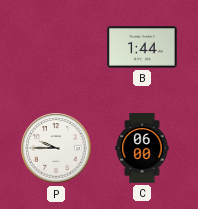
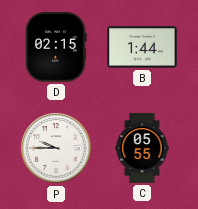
D: none -> 02:15
C: 06:00 -> 05:55
